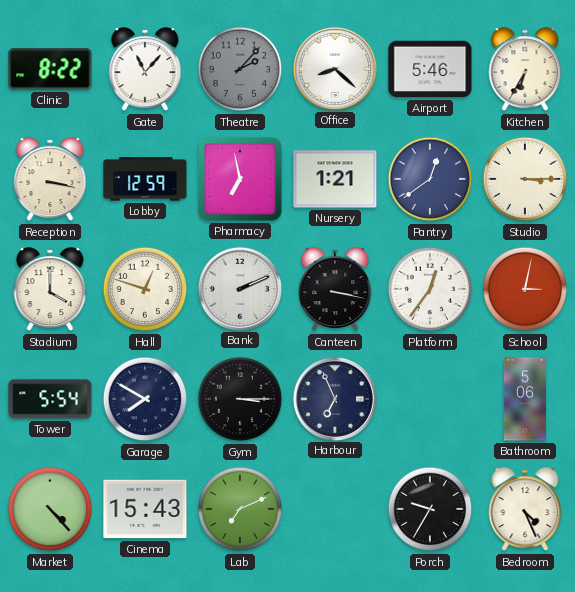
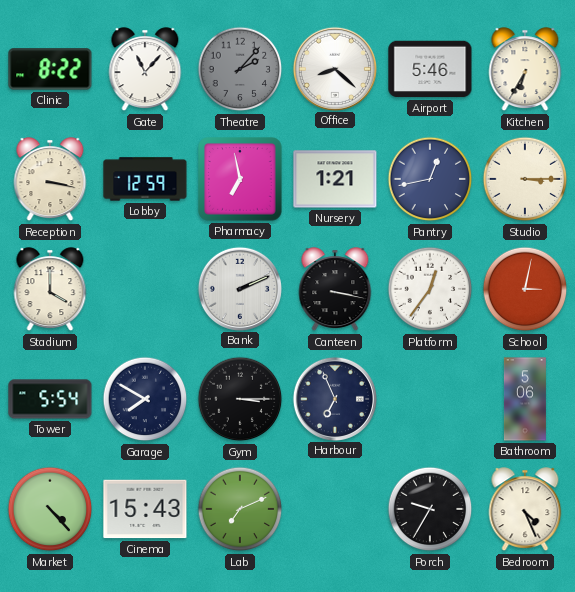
Pantry: 12:39 -> 12:43
Hall: 12:48 -> none
